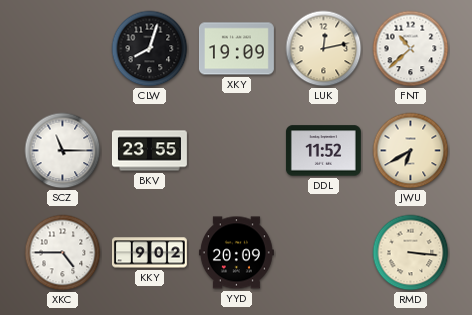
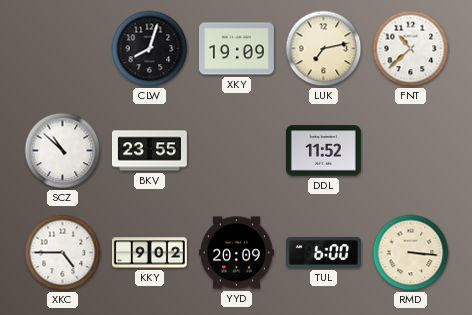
LUK: 12:13 -> 7:13
SCZ: 11:15 -> 10:52
JWU: 6:40 -> none
TUL: none -> 6:00
